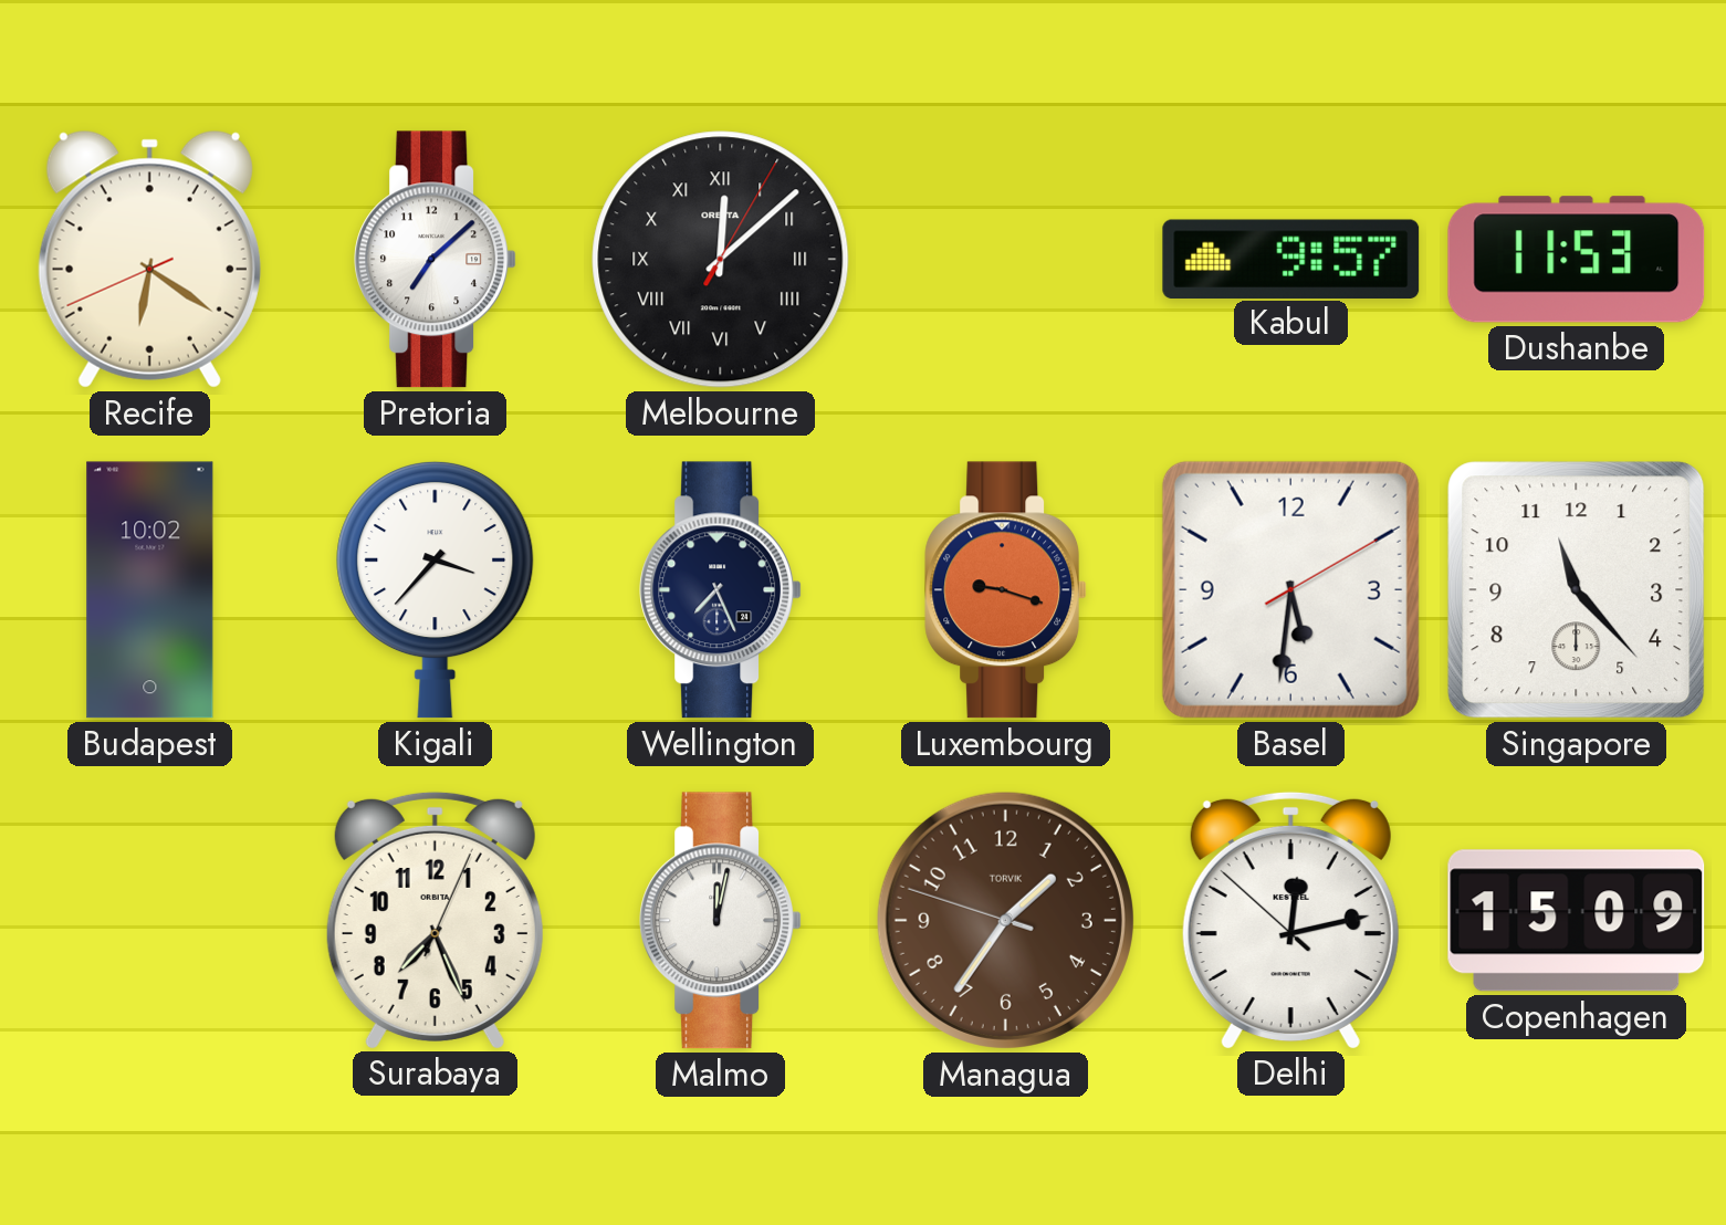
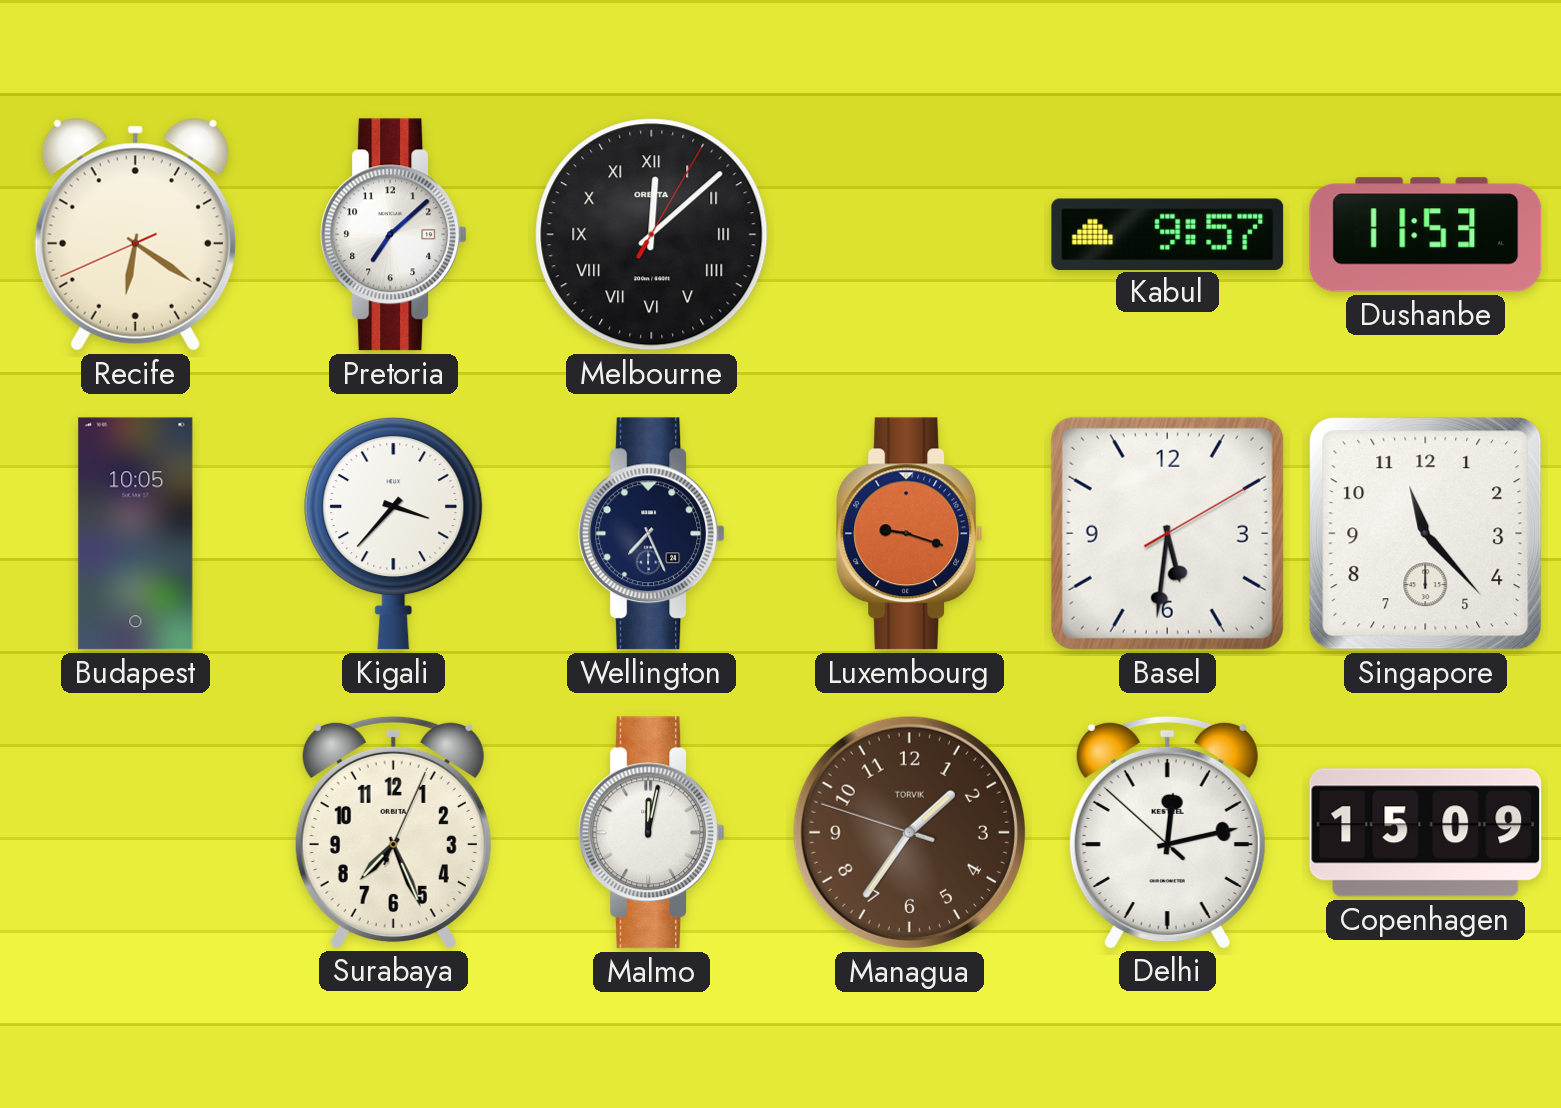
Budapest: 10:02 -> 10:05
